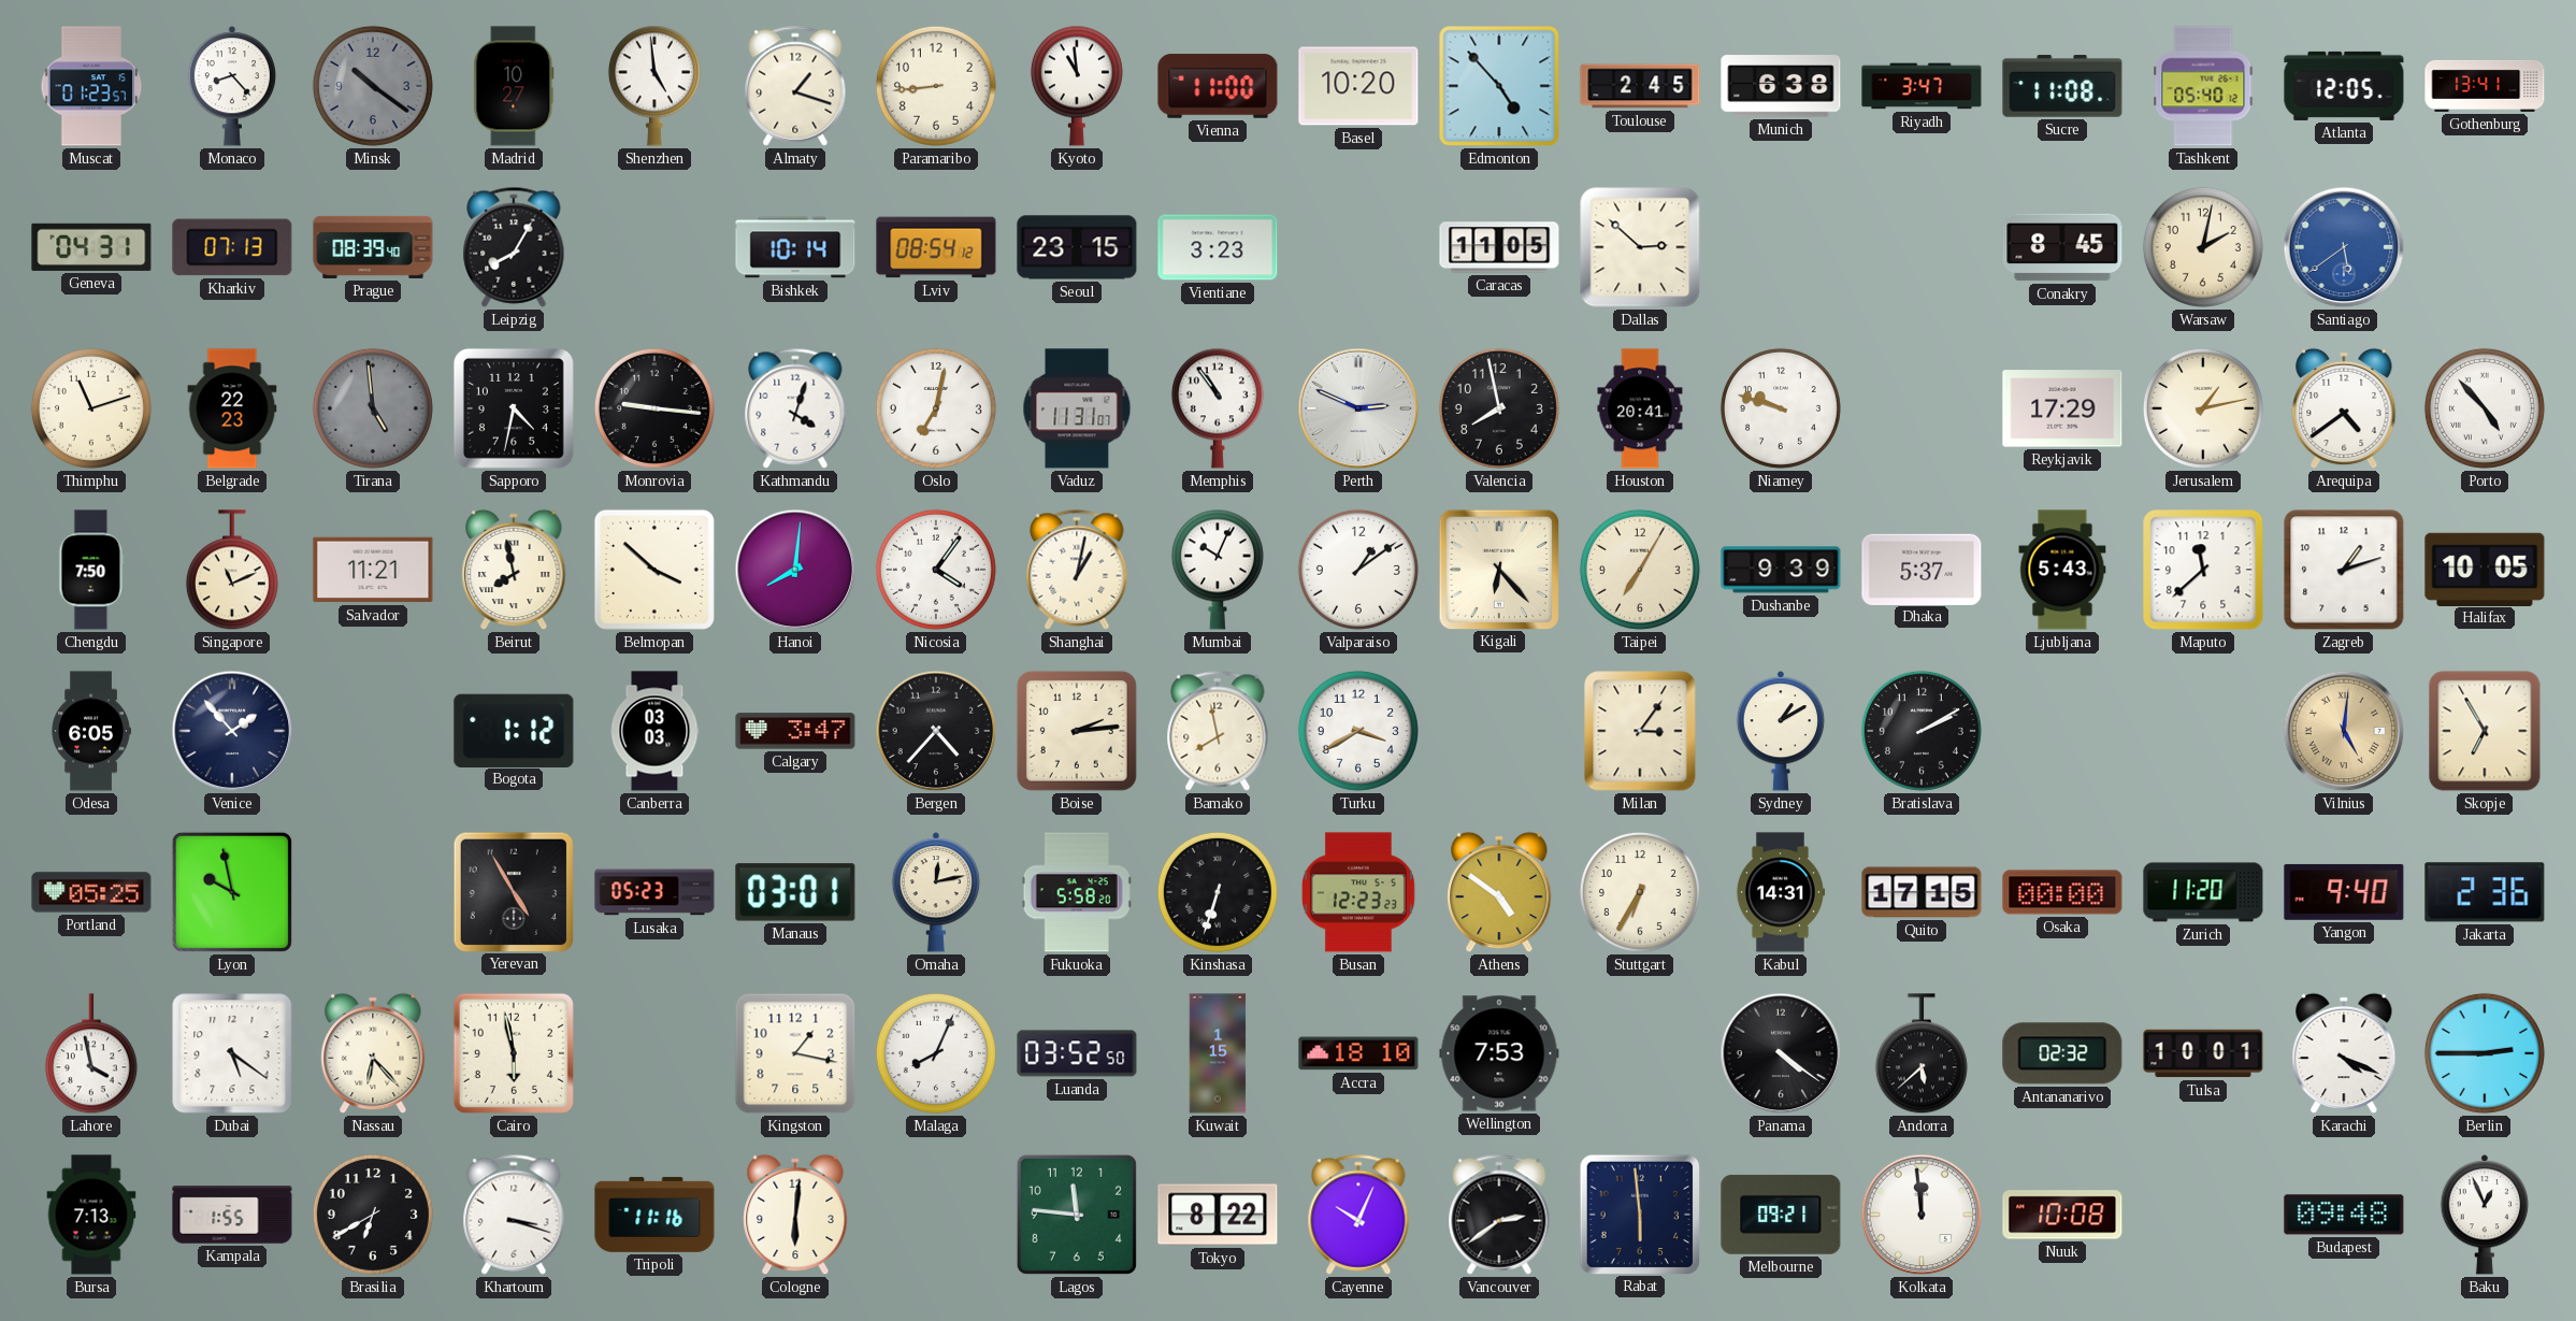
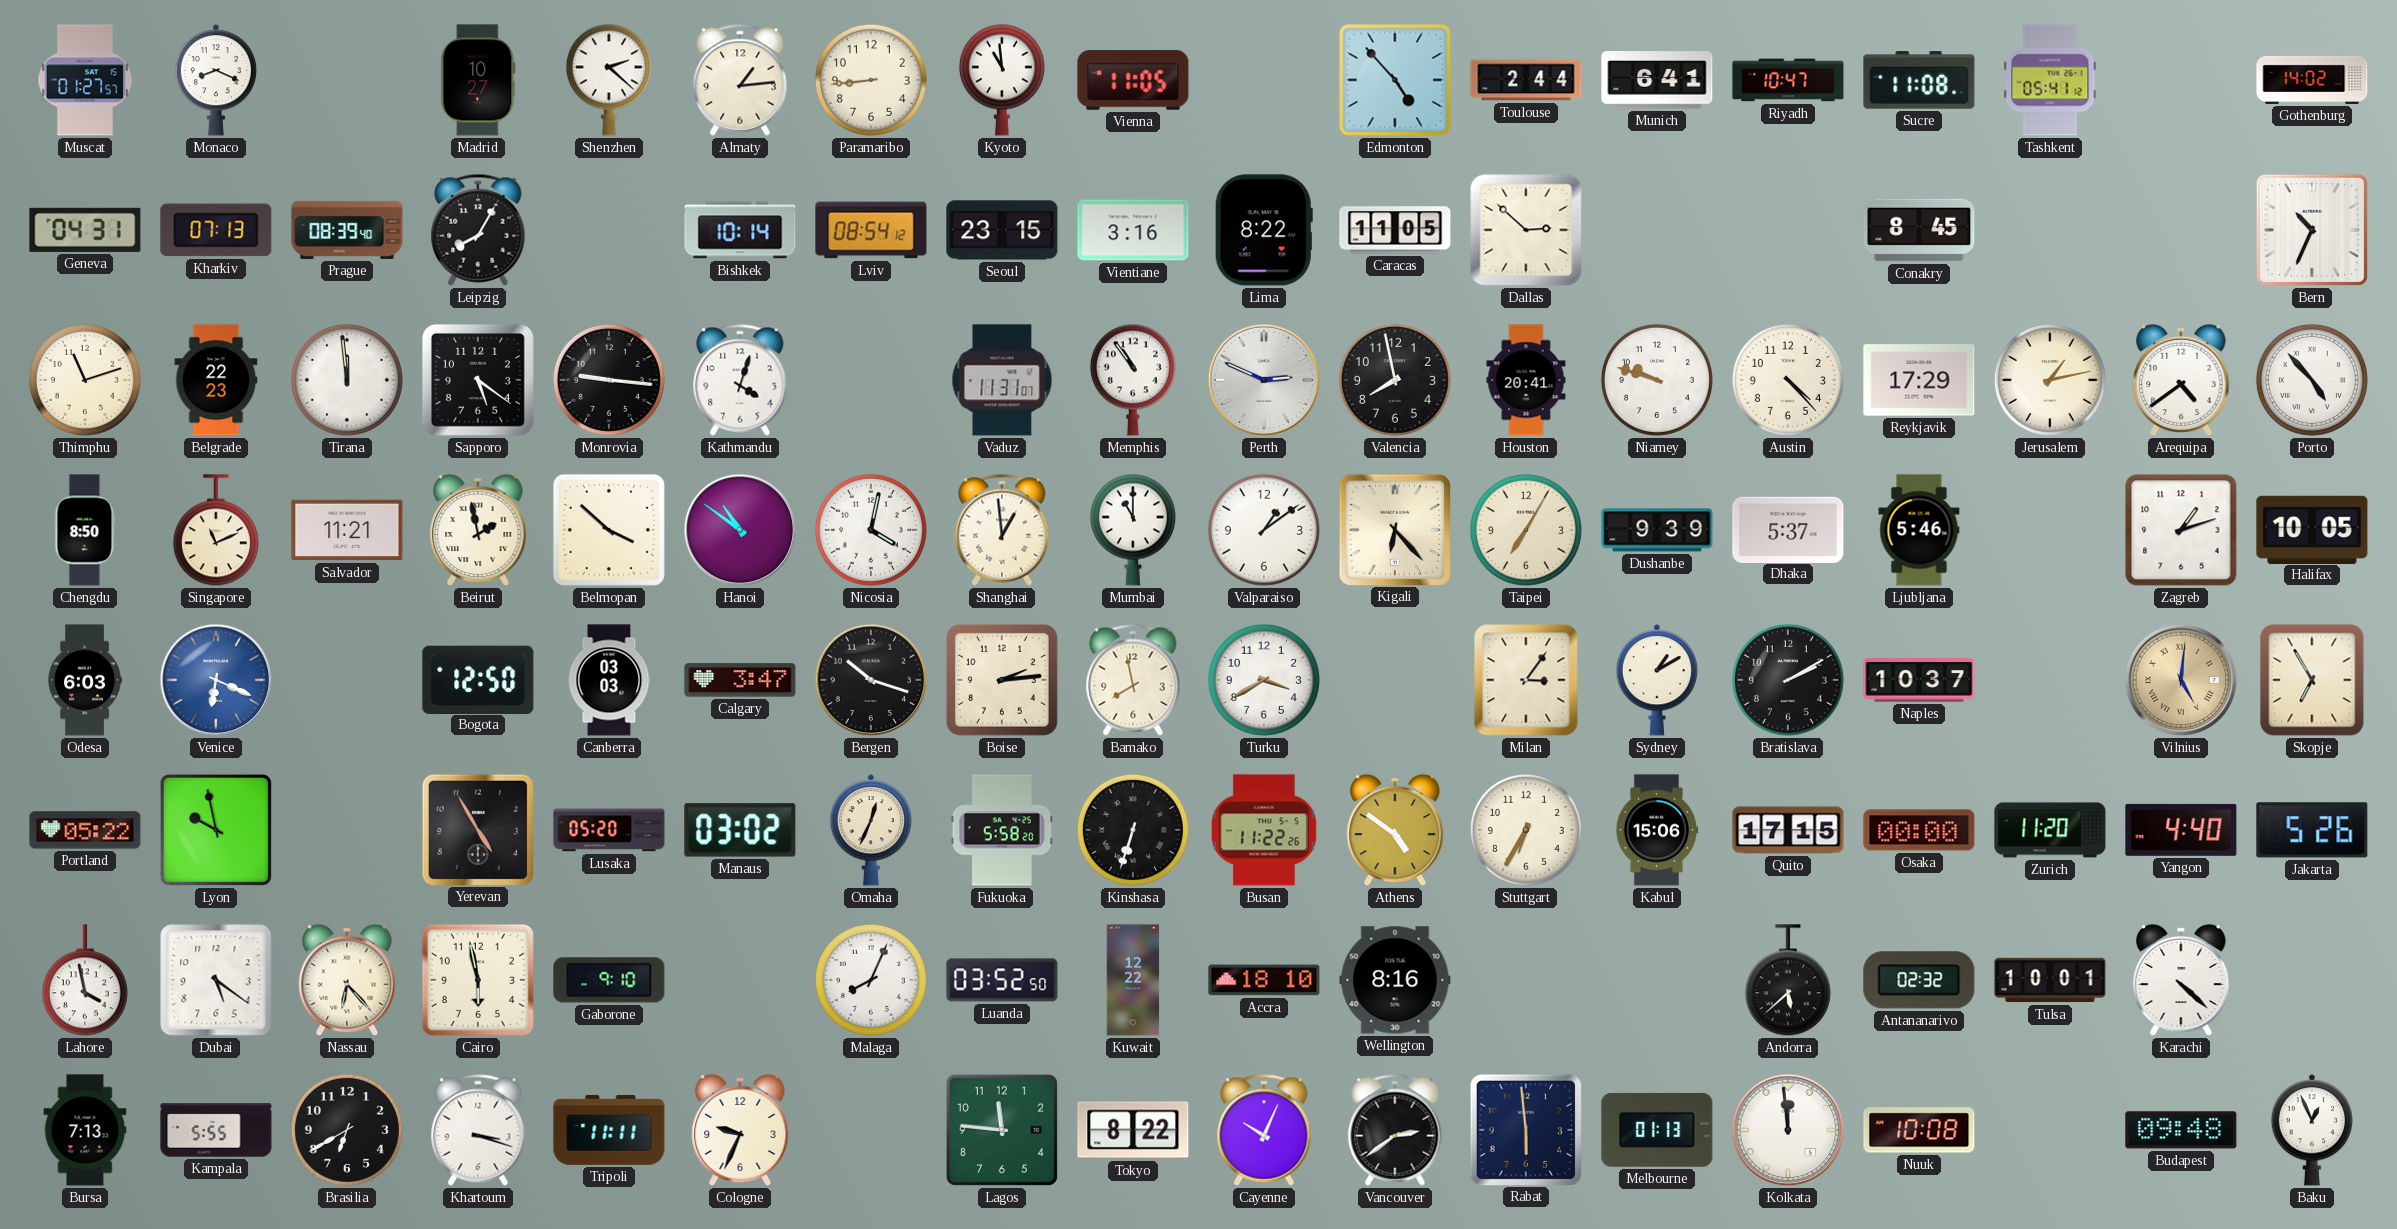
Muscat: 01:23 -> 01:27
Monaco: 8:23 -> 8:19
Minsk: 10:21 -> none
Shenzhen: 4:59 -> 2:22
Almaty: 1:18 -> 1:14
Vienna: 11:00 -> 11:05
Basel: 10:20 -> none
Toulouse: 2:45 -> 2:44
Munich: 6:38 -> 6:41
Riyadh: 3:47 -> 10:47
Tashkent: 05:40 -> 05:41
Atlanta: 12:05 -> none
Gothenburg: 13:41 -> 14:02
Vientiane: 3:23 -> 3:16
Lima: none -> 8:22
Warsaw: 2:02 -> none
Santiago: 5:39 -> none
Bern: none -> 10:34
Tirana: 4:59 -> 11:59
Tirana dial: grey -> white
Sapporo: 4:32 -> 5:21
Oslo: 7:02 -> none
Austin: none -> 4:23
Chengdu: 7:50 -> 8:50
Beirut: 7:58 -> 1:58
Hanoi: 8:01 -> 10:51
Nicosia: 4:06 -> 4:02
Shanghai: 1:02 -> 12:59
Mumbai: 10:04 -> 11:00
Ljubljana: 5:43 -> 5:46
Maputo: 11:38 -> none
Odesa: 6:05 -> 6:03
Venice: 1:53 -> 6:19
Venice dial: navy -> blue
Bogota: 1:12 -> 12:50
Bergen: 4:37 -> 10:18
Naples: none -> 10:37
Portland: 05:25 -> 05:22
Lusaka: 05:23 -> 05:20
Manaus: 03:01 -> 03:02
Omaha: 12:13 -> 12:34
Busan: 12:23 -> 11:22
Kabul: 14:31 -> 15:06
Yangon: 9:40 -> 4:40
Jakarta: 2:36 -> 5:26
Gaborone: none -> 9:10
Kingston: 1:17 -> none
Kuwait: 1:15 -> 12:22
Wellington: 7:53 -> 8:16
Panama: 4:21 -> none
Karachi: 4:19 -> 4:22
Berlin: 2:45 -> none
Kampala: 1:55 -> 5:55
Tripoli: 11:16 -> 11:11
Cologne: 6:01 -> 9:34
Melbourne: 09:21 -> 01:13
